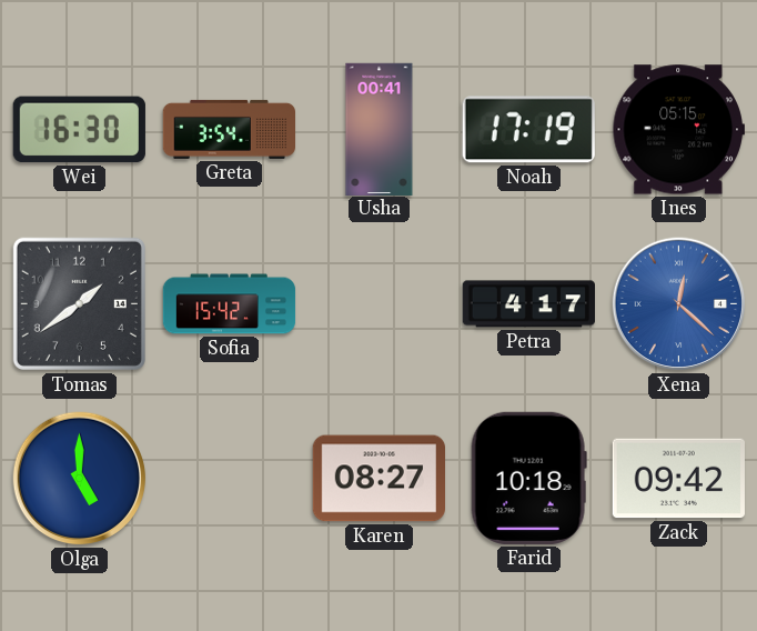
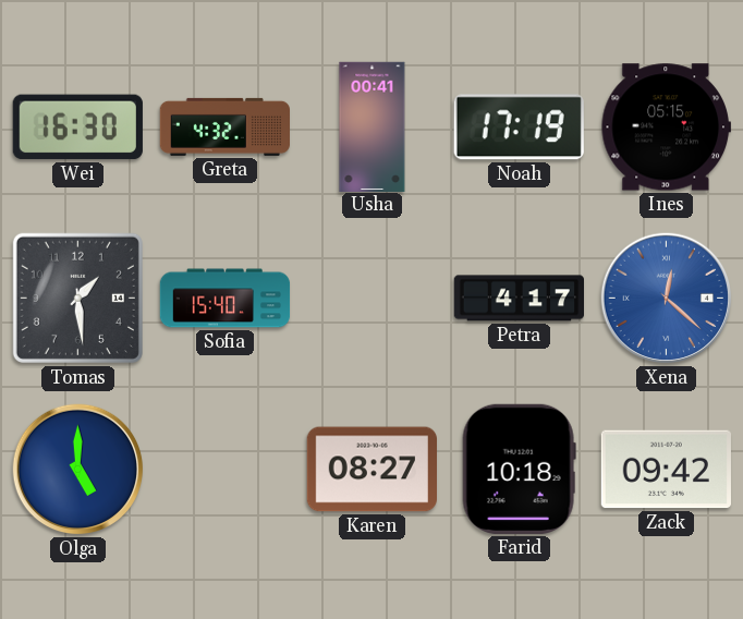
Greta: 3:54 -> 4:32
Tomas: 1:39 -> 1:29
Sofia: 15:42 -> 15:40
